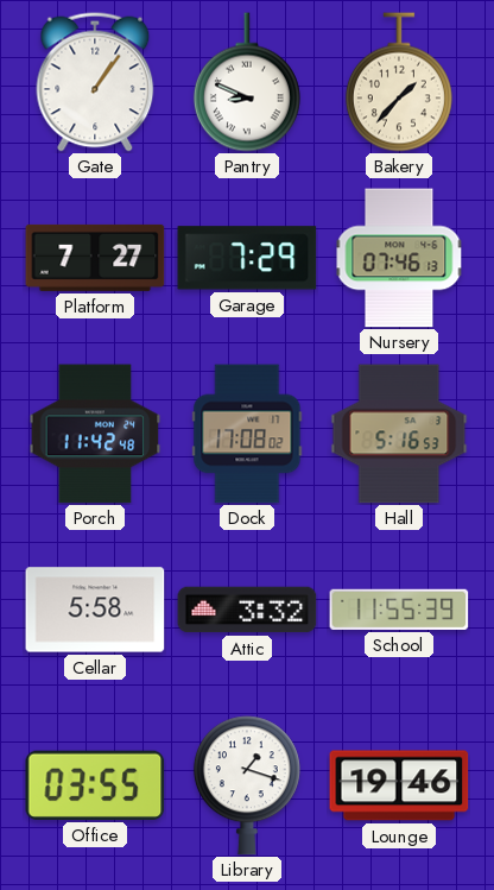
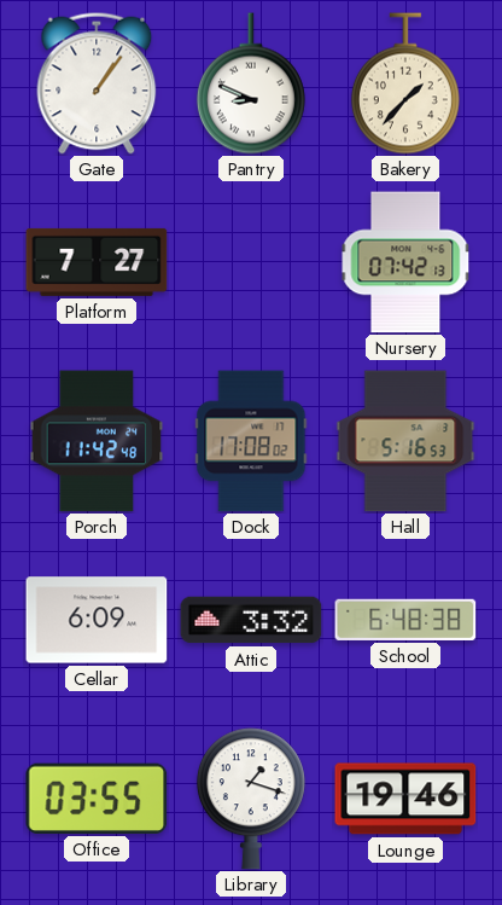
Garage: 7:29 -> none
Nursery: 07:46 -> 07:42
Cellar: 5:58 -> 6:09
School: 11:55 -> 6:48
